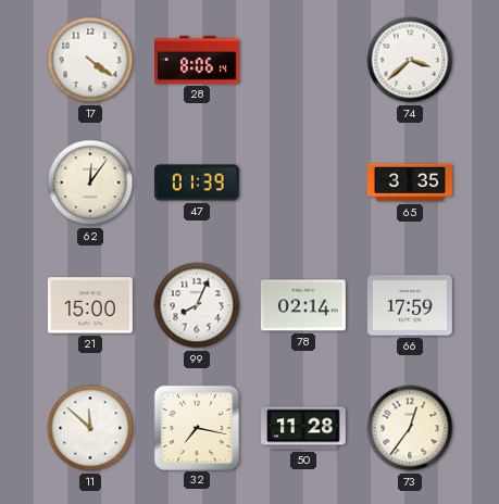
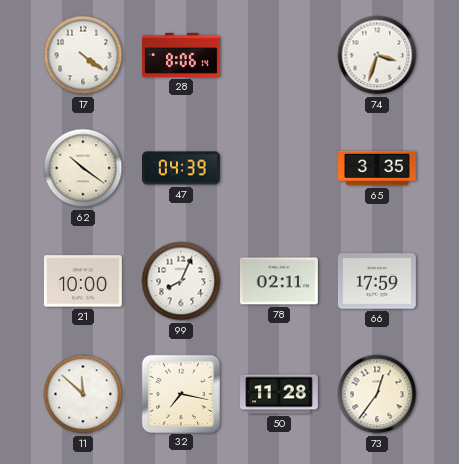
74: 3:38 -> 3:33
62: 12:06 -> 10:21
47: 01:39 -> 04:39
21: 15:00 -> 10:00
78: 02:14 -> 02:11
